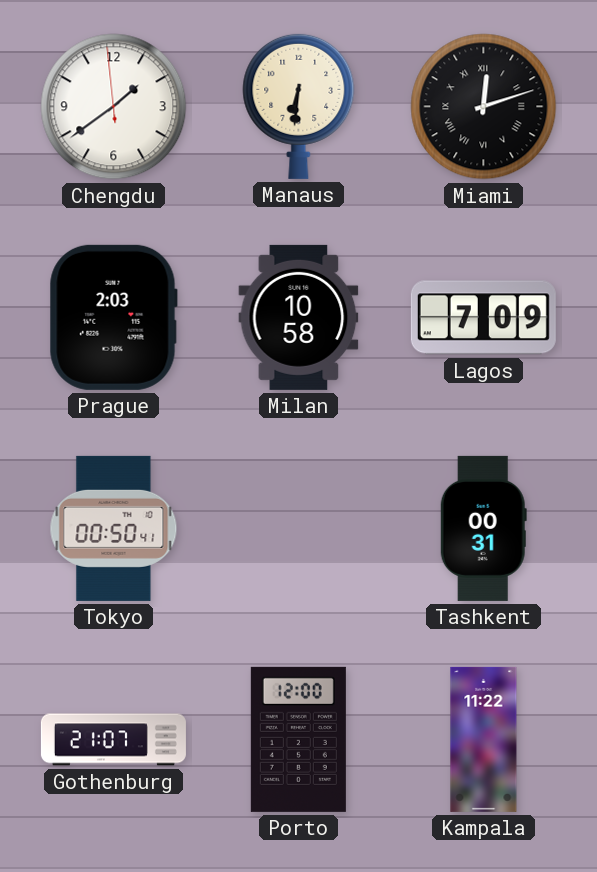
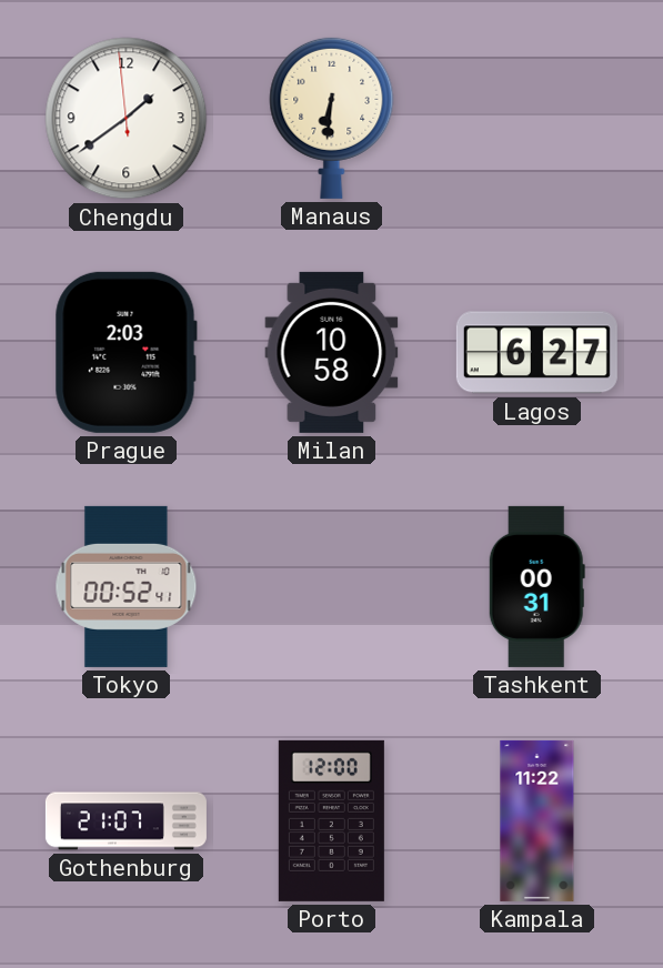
Miami: 12:12 -> none
Lagos: 7:09 -> 6:27
Tokyo: 00:50 -> 00:52
